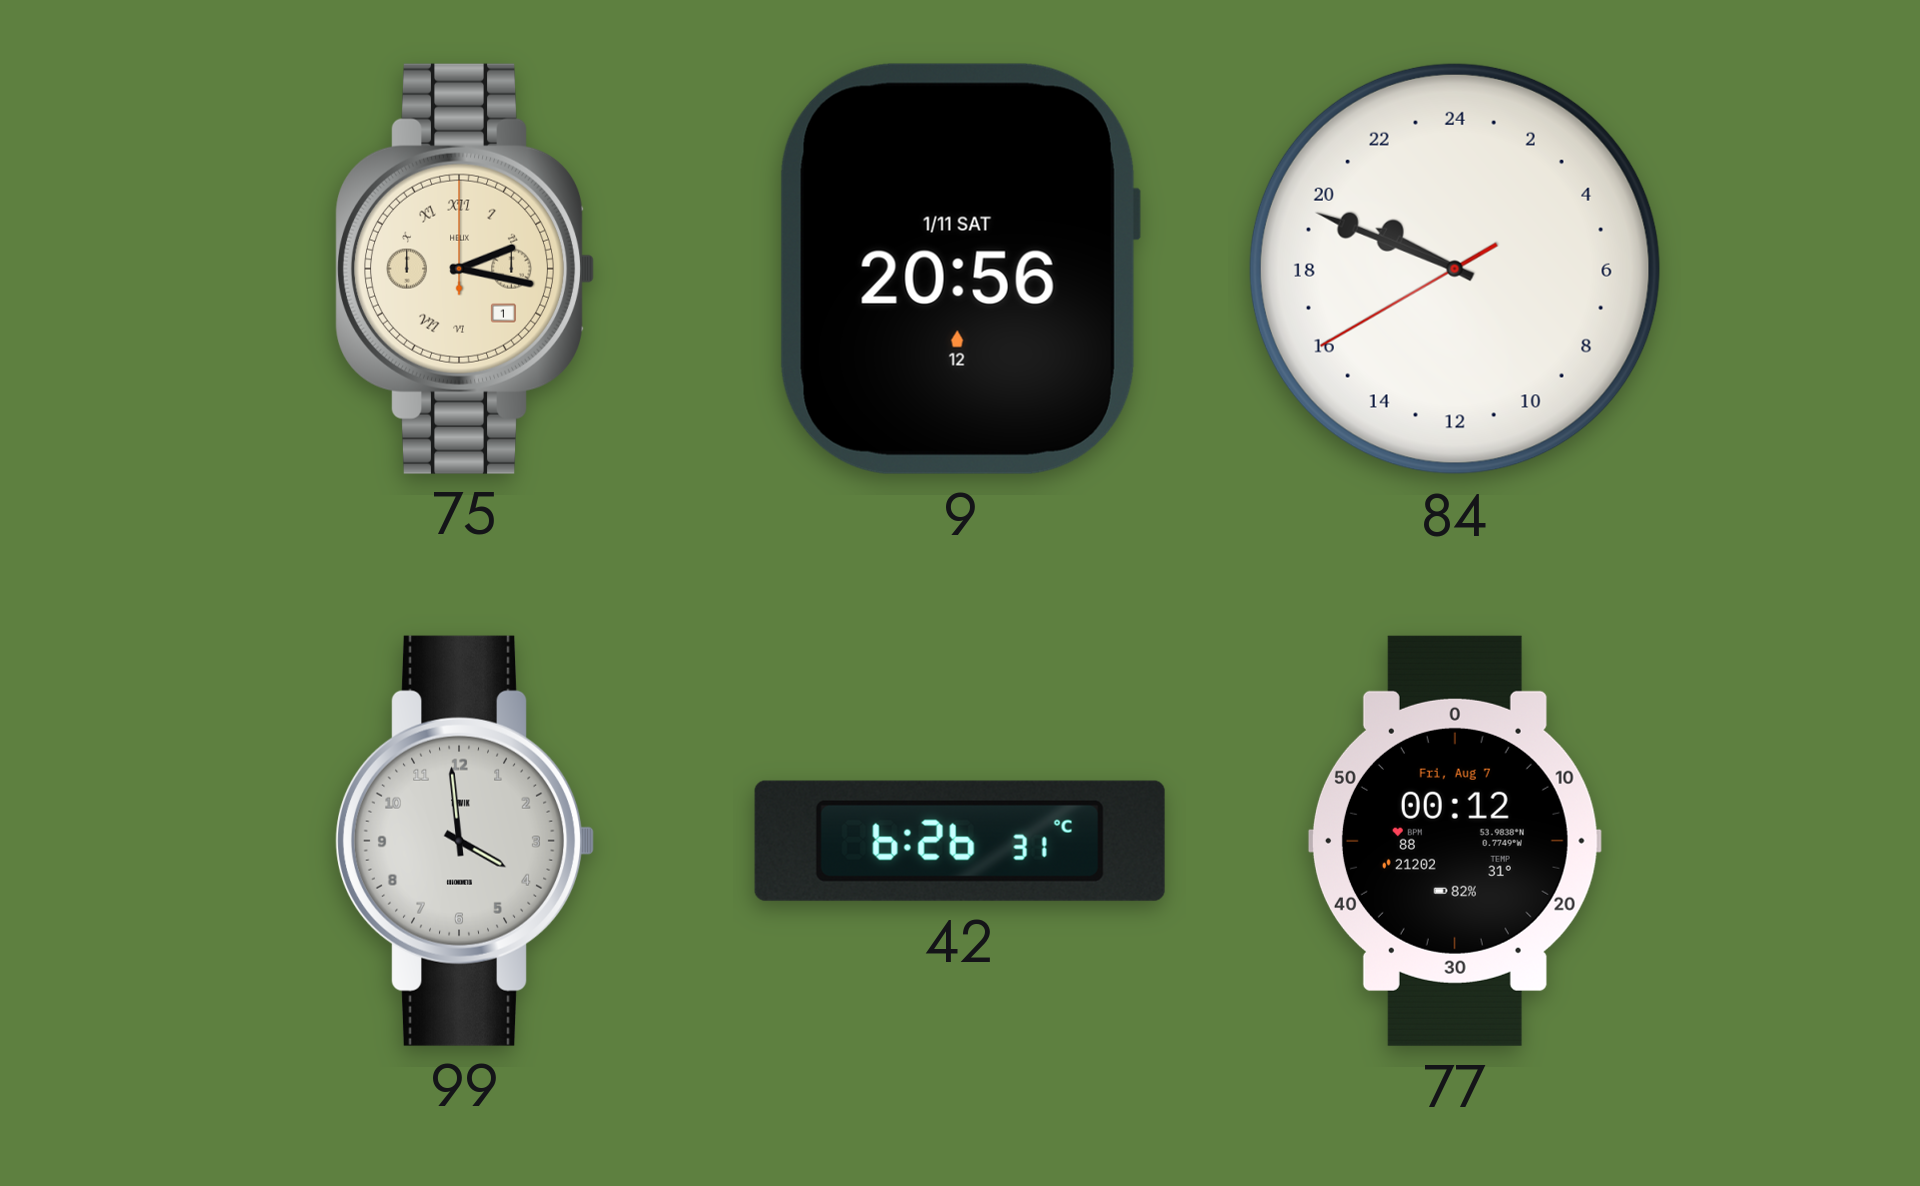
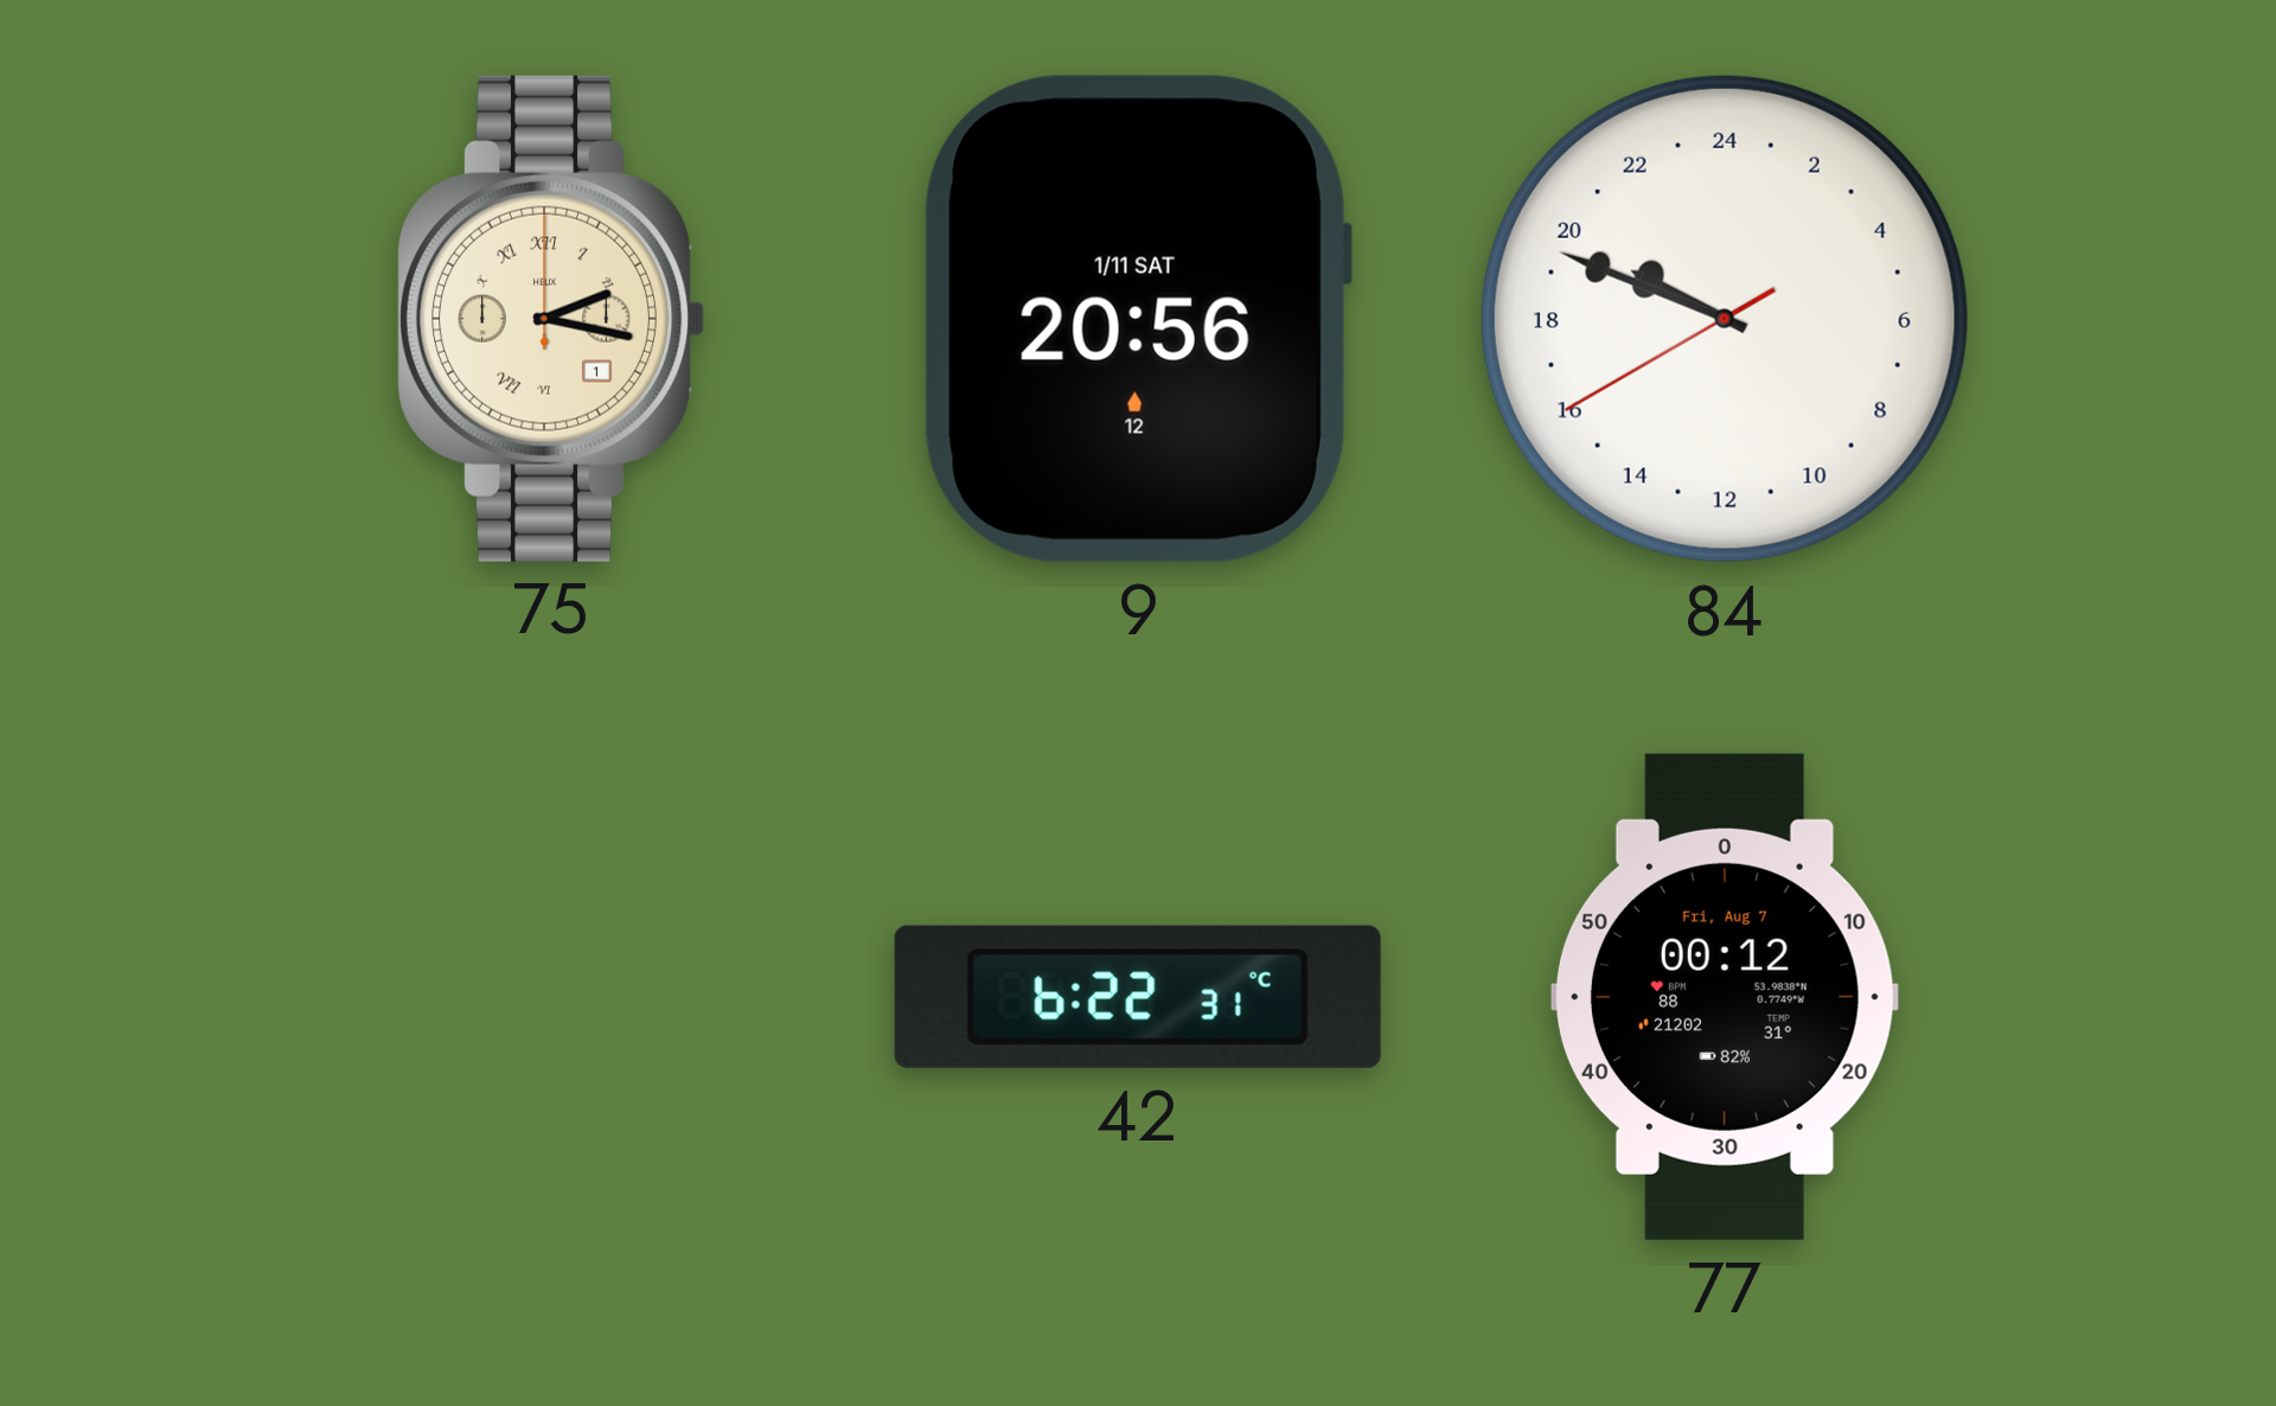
99: 3:59 -> none
42: 6:26 -> 6:22
